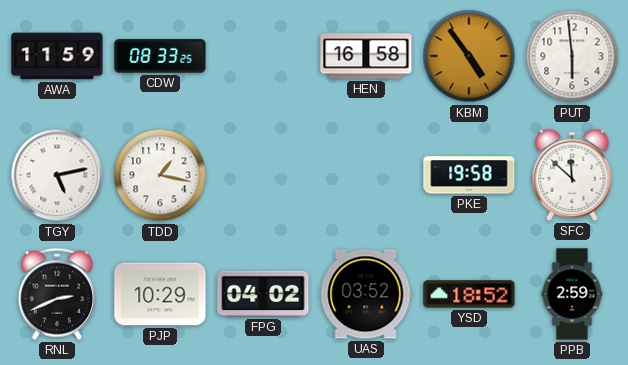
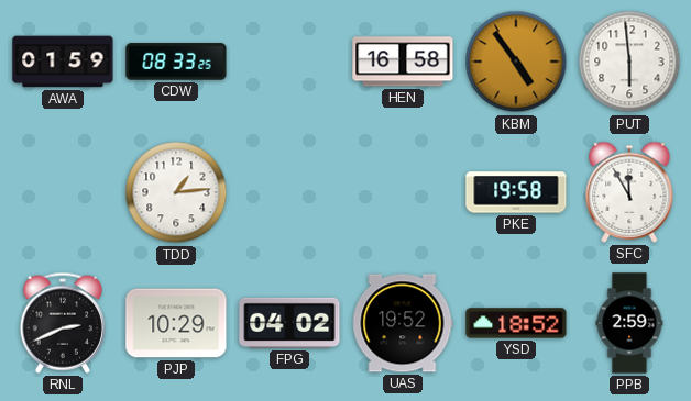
AWA: 11:59 -> 01:59
TGY: 5:13 -> none
TDD: 1:17 -> 1:14
SFC: 11:52 -> 11:55
UAS: 03:52 -> 19:52
